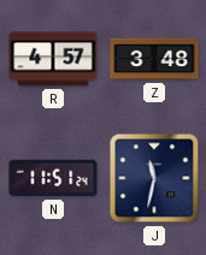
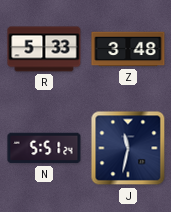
R: 4:57 -> 5:33
N: 11:51 -> 5:51
